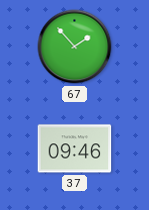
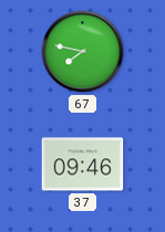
67: 1:53 -> 7:47
